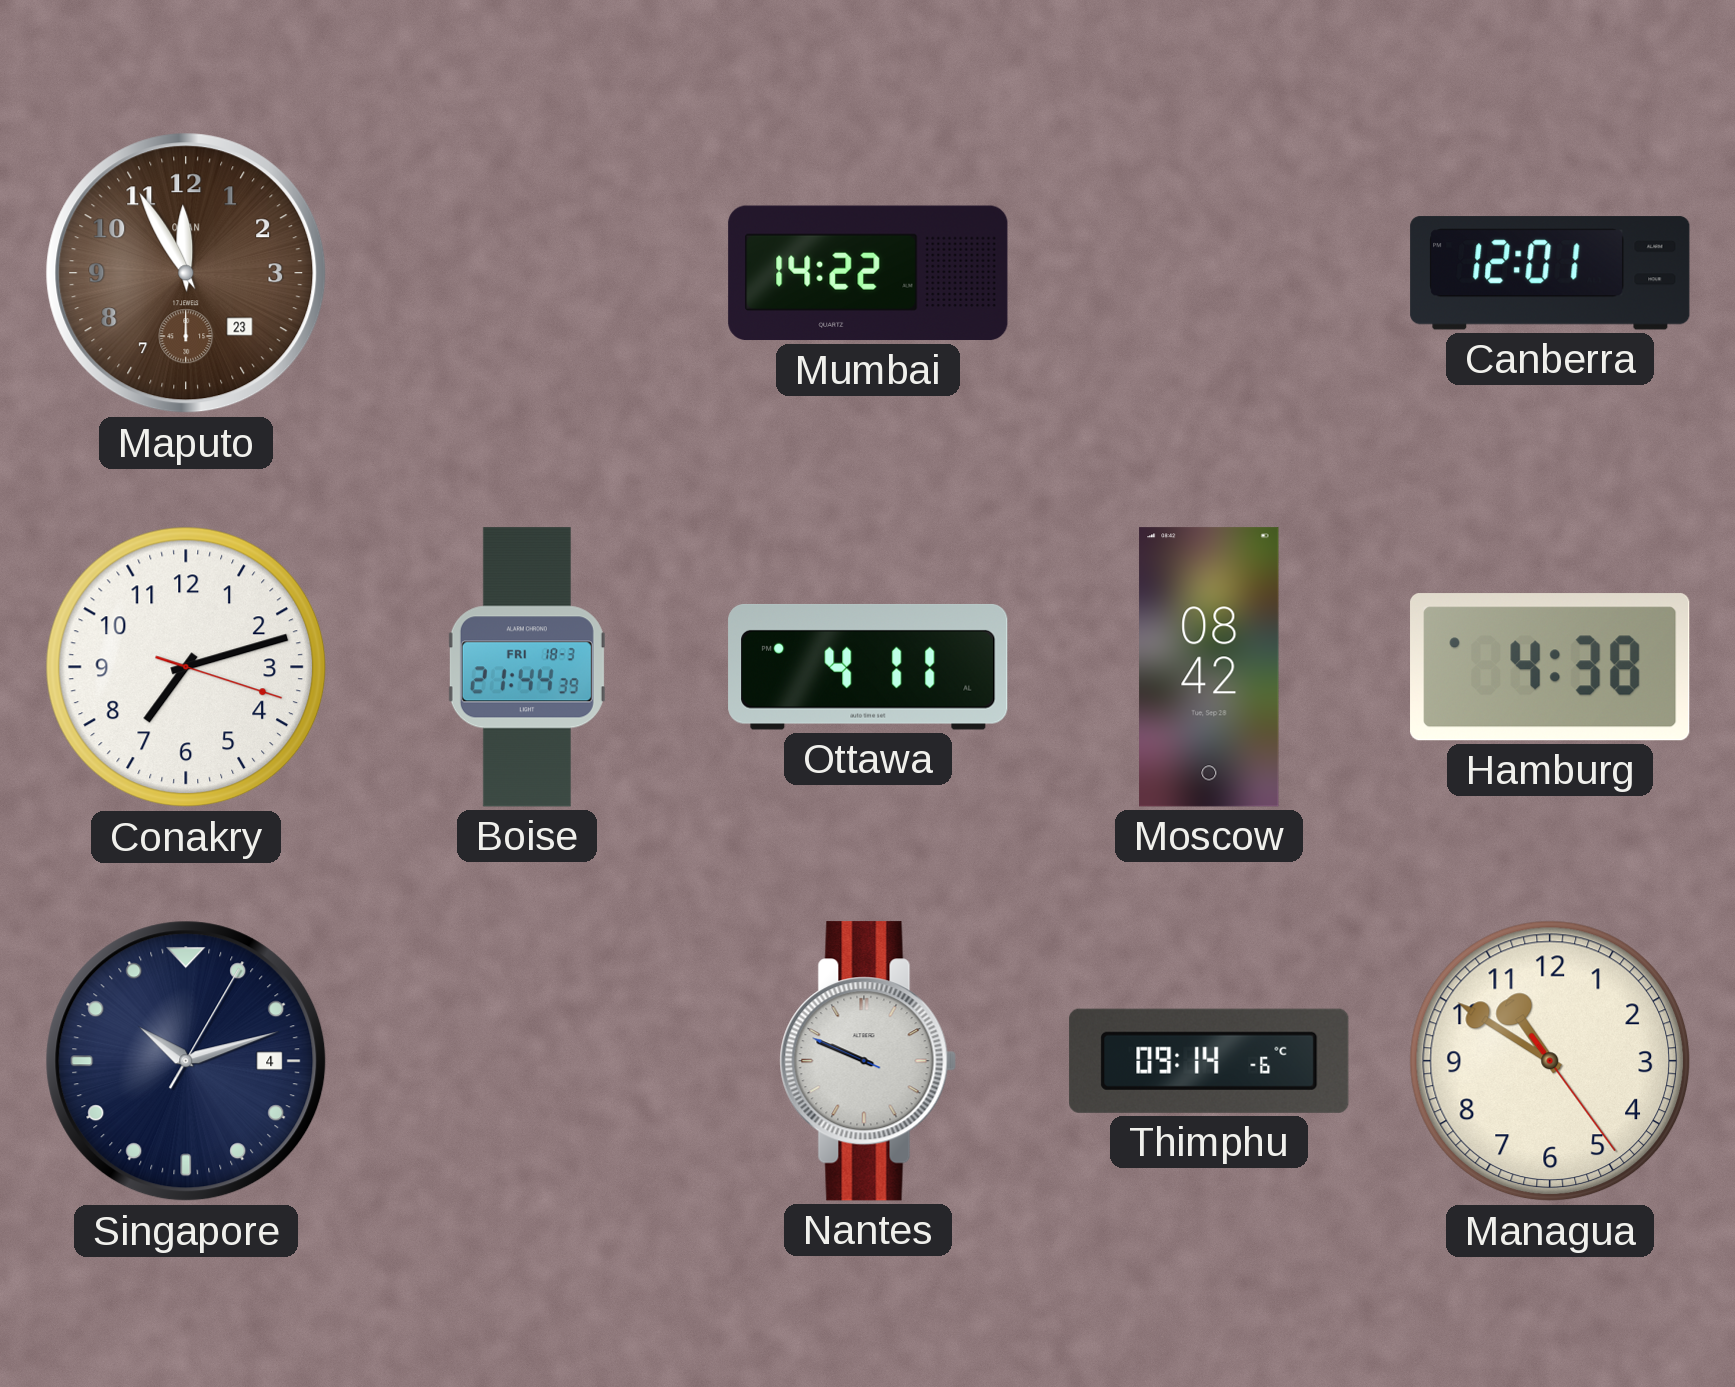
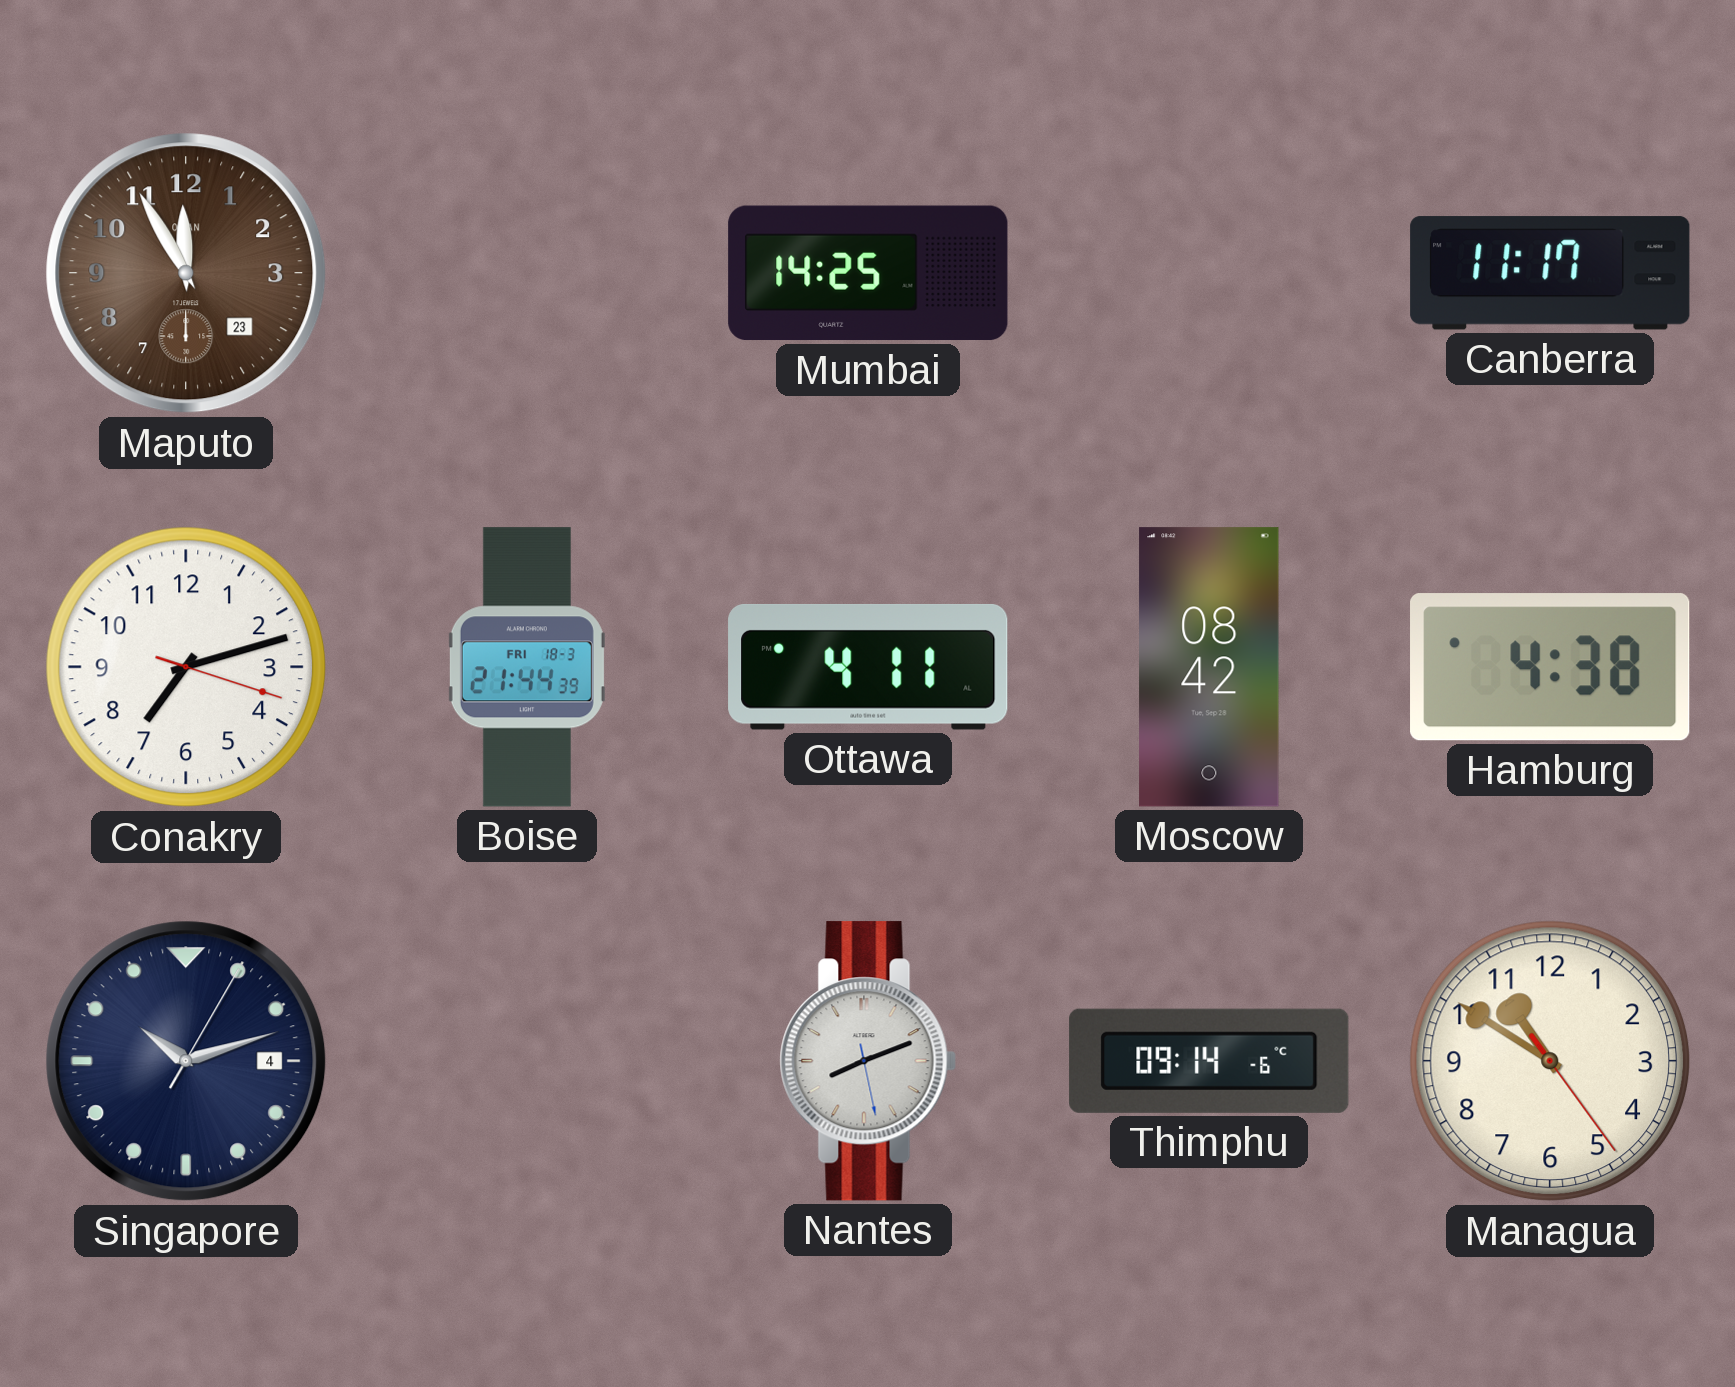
Mumbai: 14:22 -> 14:25
Canberra: 12:01 -> 11:17
Nantes: 9:48 -> 8:11
